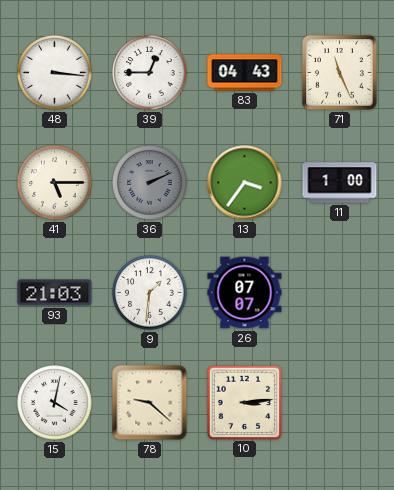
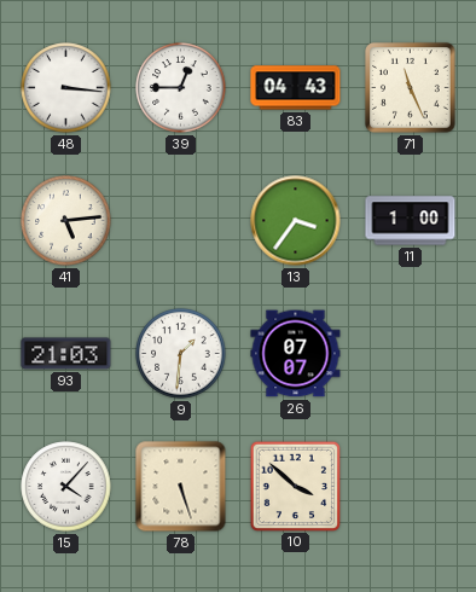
41: 5:15 -> 5:14
36: 2:11 -> none
15: 4:02 -> 4:07
78: 9:22 -> 5:27
10: 3:14 -> 3:52
